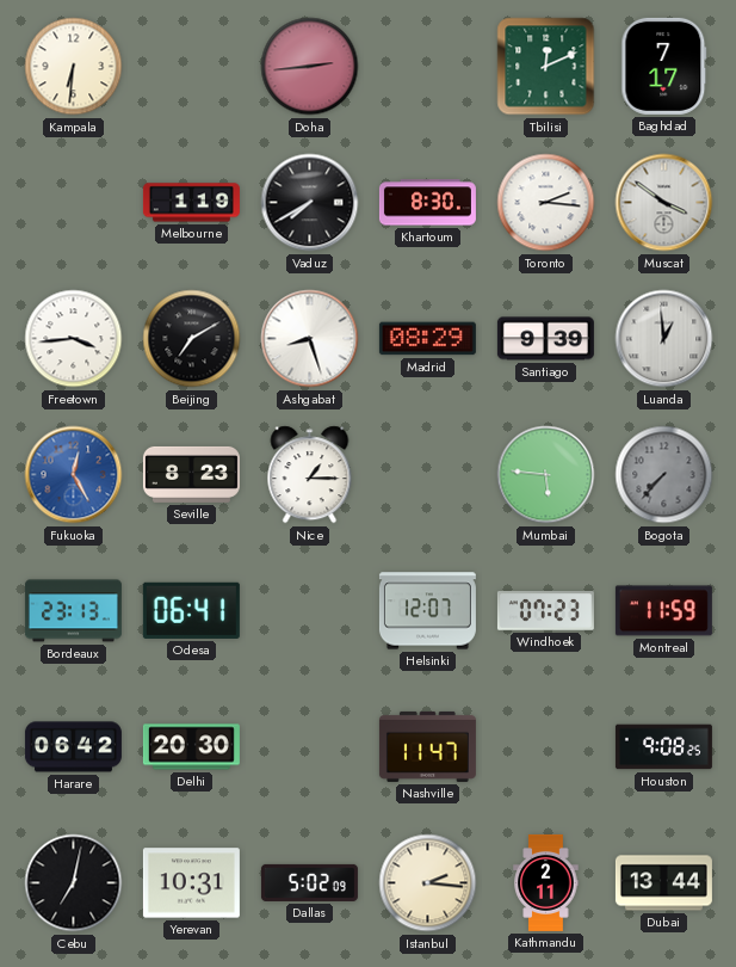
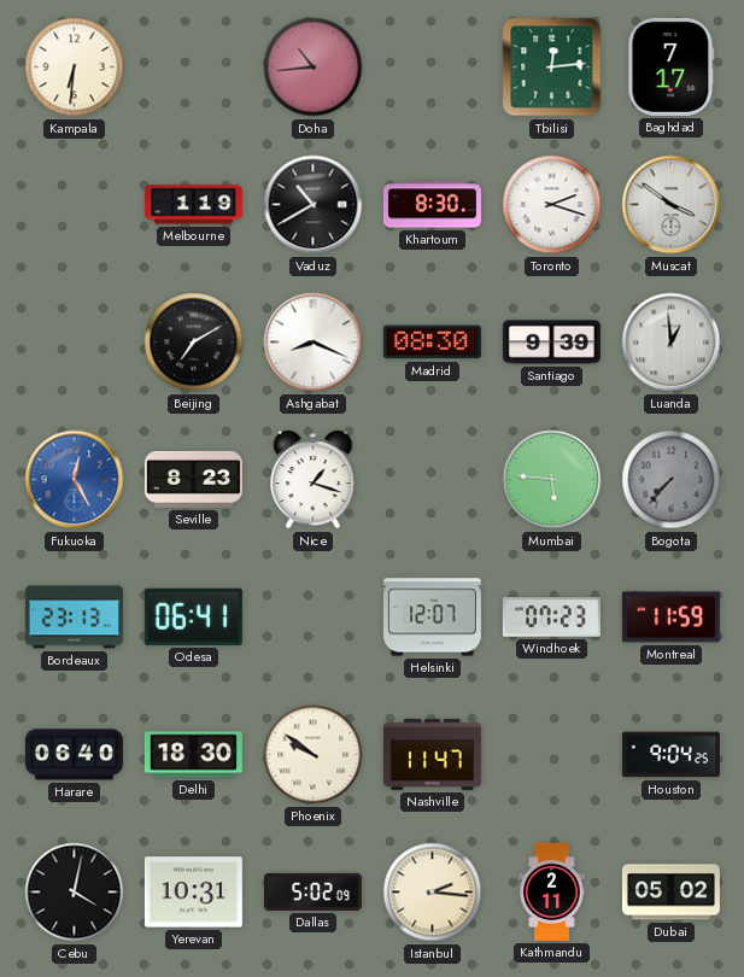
Doha: 2:44 -> 10:44
Tbilisi: 12:11 -> 12:14
Vaduz: 7:40 -> 10:40
Toronto: 2:16 -> 2:18
Freetown: 3:44 -> none
Ashgabat: 8:27 -> 8:19
Madrid: 08:29 -> 08:30
Nice: 1:15 -> 1:18
Harare: 06:42 -> 06:40
Delhi: 20:30 -> 18:30
Phoenix: none -> 9:51
Houston: 9:08 -> 9:04
Cebu: 7:02 -> 4:02
Dubai: 13:44 -> 05:02
